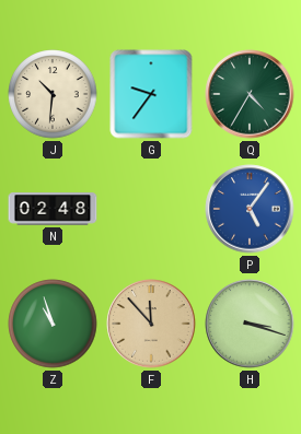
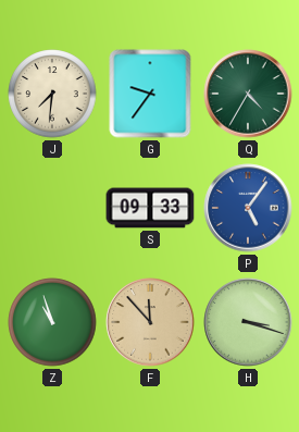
J: 10:31 -> 7:31
N: 02:48 -> none
S: none -> 09:33
